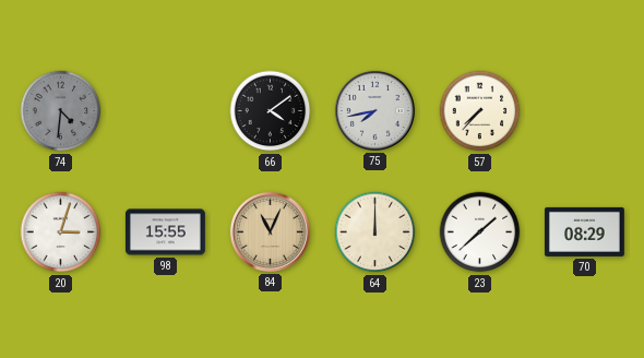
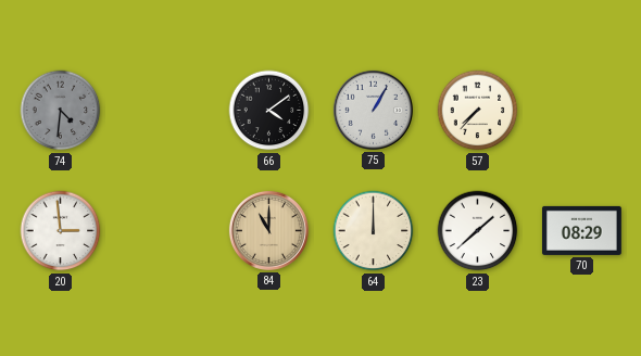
75: 7:43 -> 1:05
20: 3:03 -> 2:59
98: 15:55 -> none
84: 11:04 -> 11:00
